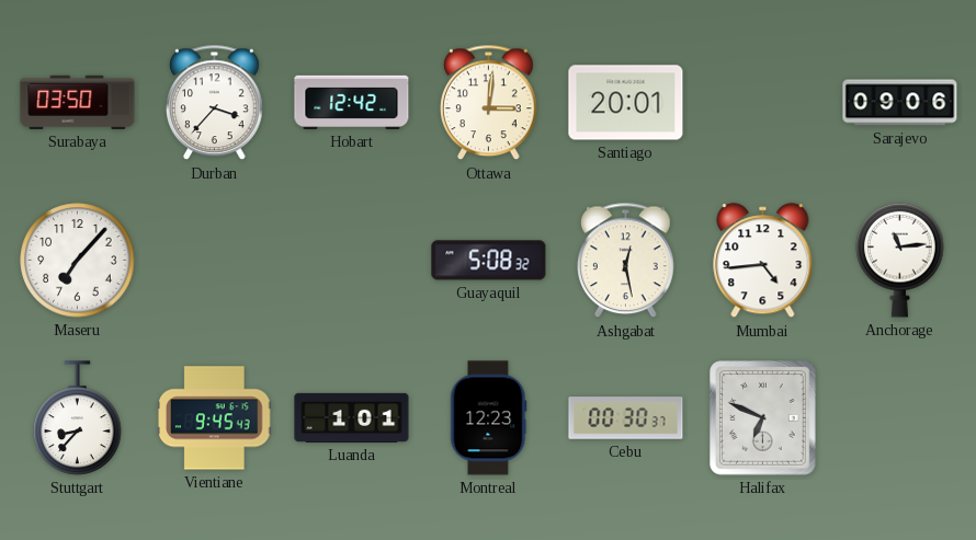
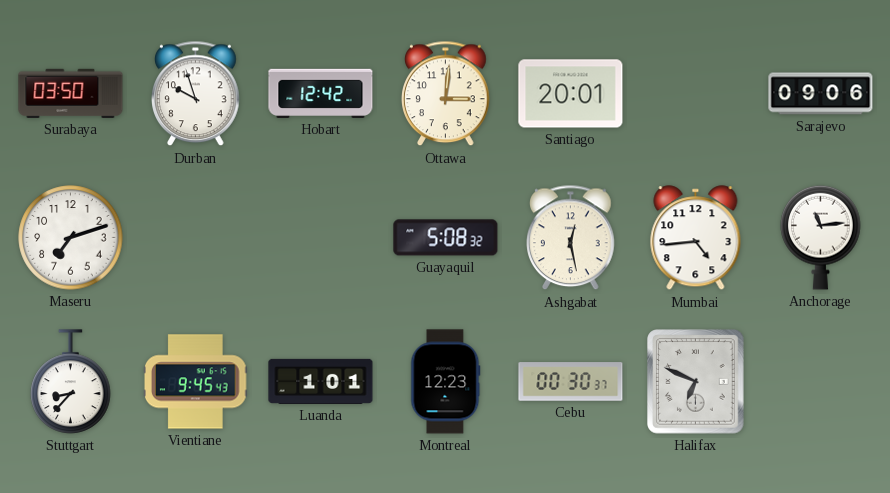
Durban: 3:37 -> 9:57
Maseru: 7:07 -> 7:12
